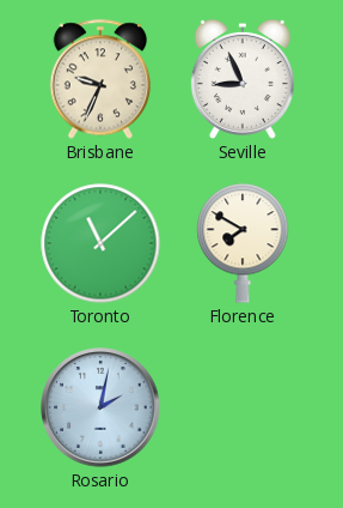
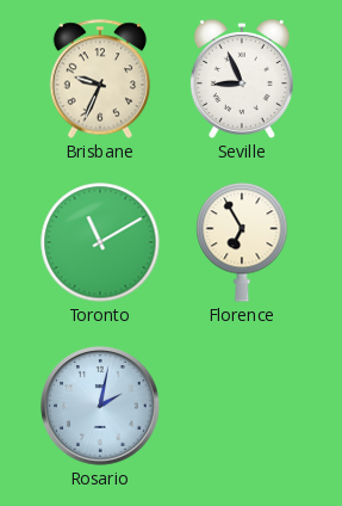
Toronto: 11:08 -> 11:10
Florence: 7:50 -> 6:55
